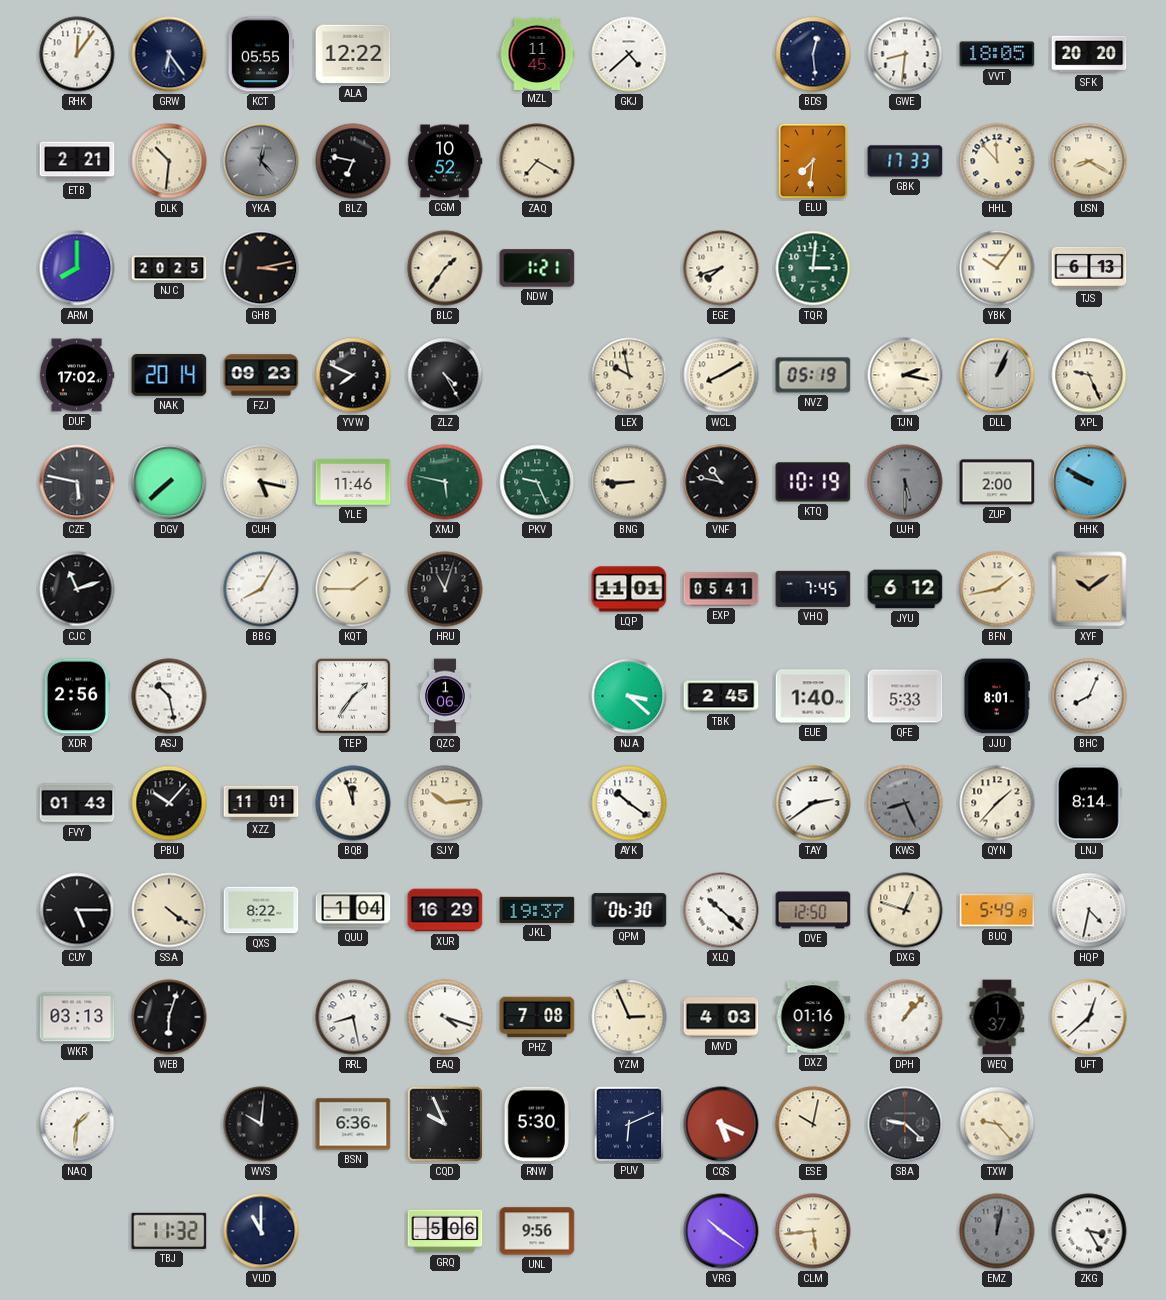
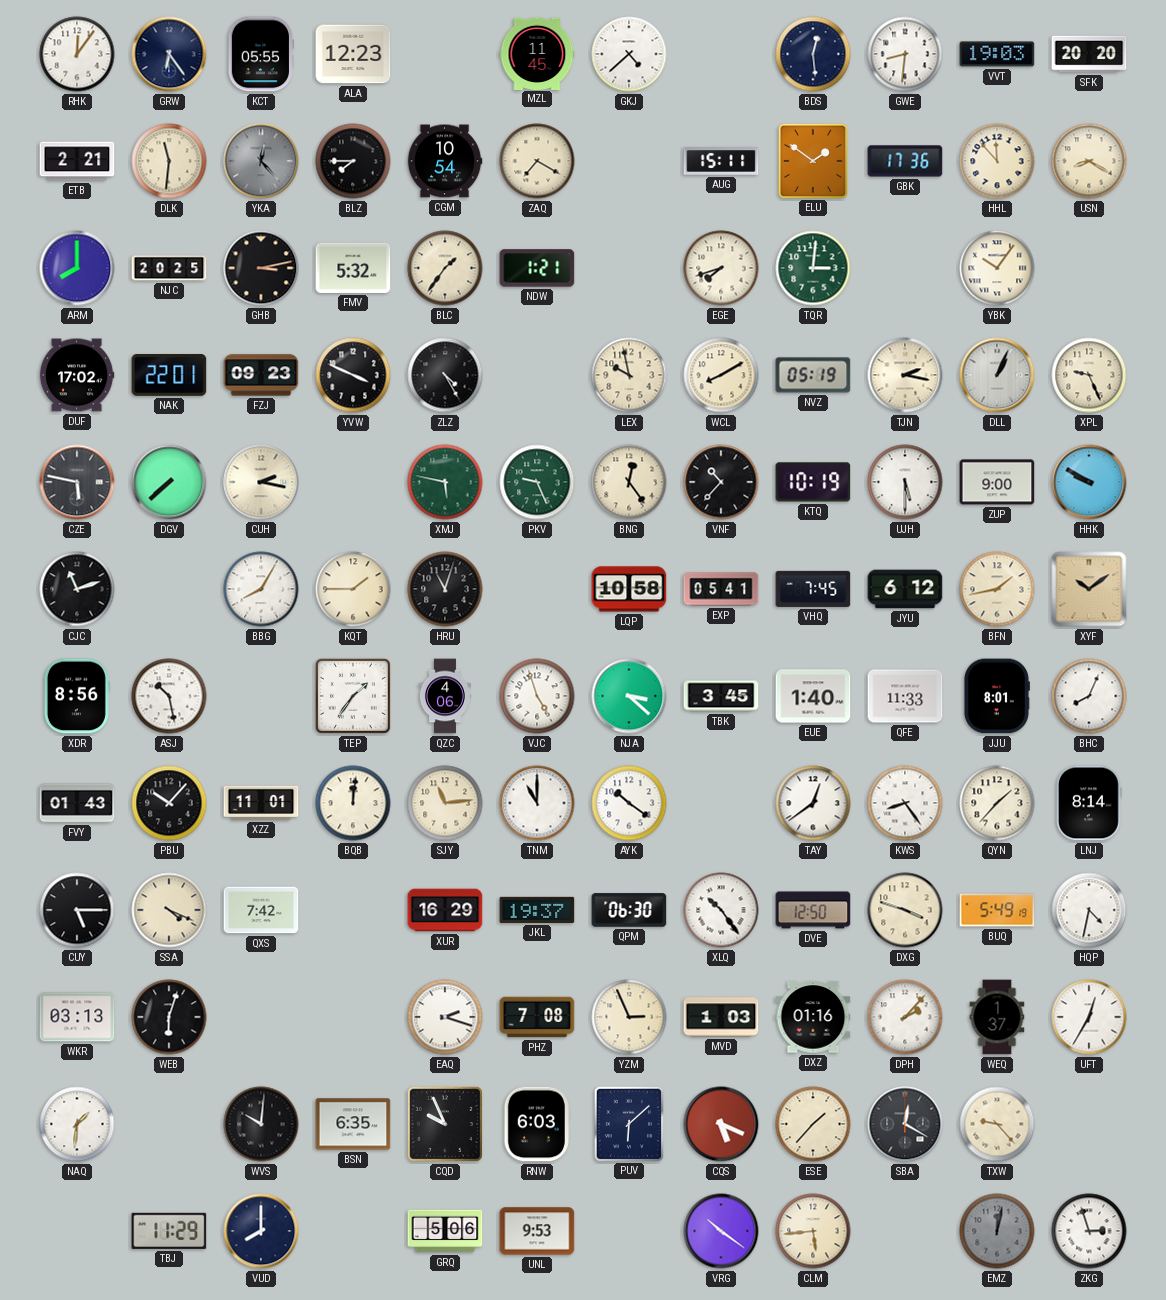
ALA: 12:22 -> 12:23
VVT: 18:05 -> 19:03
DLK: 10:31 -> 11:31
BLZ: 6:47 -> 7:45
CGM: 10:52 -> 10:54
AUG: none -> 15:11
ELU: 7:31 -> 1:51
GBK: 17:33 -> 17:36
FMV: none -> 5:32
TJS: 6:13 -> none
NAK: 20:14 -> 22:01
YVW: 7:49 -> 3:49
CUH: 5:17 -> 2:17
YLE: 11:46 -> none
BNG: 8:45 -> 12:24
VNF: 10:47 -> 10:37
UJH dial: grey -> white
ZUP: 2:00 -> 9:00
LQP: 11:01 -> 10:58
XDR: 2:56 -> 8:56
QZC: 1:06 -> 4:06
VJC: none -> 4:57
TBK: 2:45 -> 3:45
QFE: 5:33 -> 11:33
BQB: 11:57 -> 12:01
SJY: 10:14 -> 11:14
TNM: none -> 11:00
TAY: 2:39 -> 12:39
KWS: 8:26 -> 8:24
KWS dial: grey -> white
SSA: 4:21 -> 4:19
QXS: 8:22 -> 7:42
QUU: 1:04 -> none
XLQ: 10:22 -> 10:24
DXG: 12:48 -> 3:48
RRL: 8:28 -> none
EAQ: 4:18 -> 2:18
MVD: 4:03 -> 1:03
DPH: 1:07 -> 2:07
UFT: 12:38 -> 12:35
BSN: 6:36 -> 6:35
RNW: 5:30 -> 6:03
PUV: 6:11 -> 6:08
ESE: 10:02 -> 1:37
SBA: 9:22 -> 12:20
TBJ: 11:32 -> 11:29
VUD: 11:00 -> 8:00
UNL: 9:56 -> 9:53
ZKG: 3:25 -> 2:57
